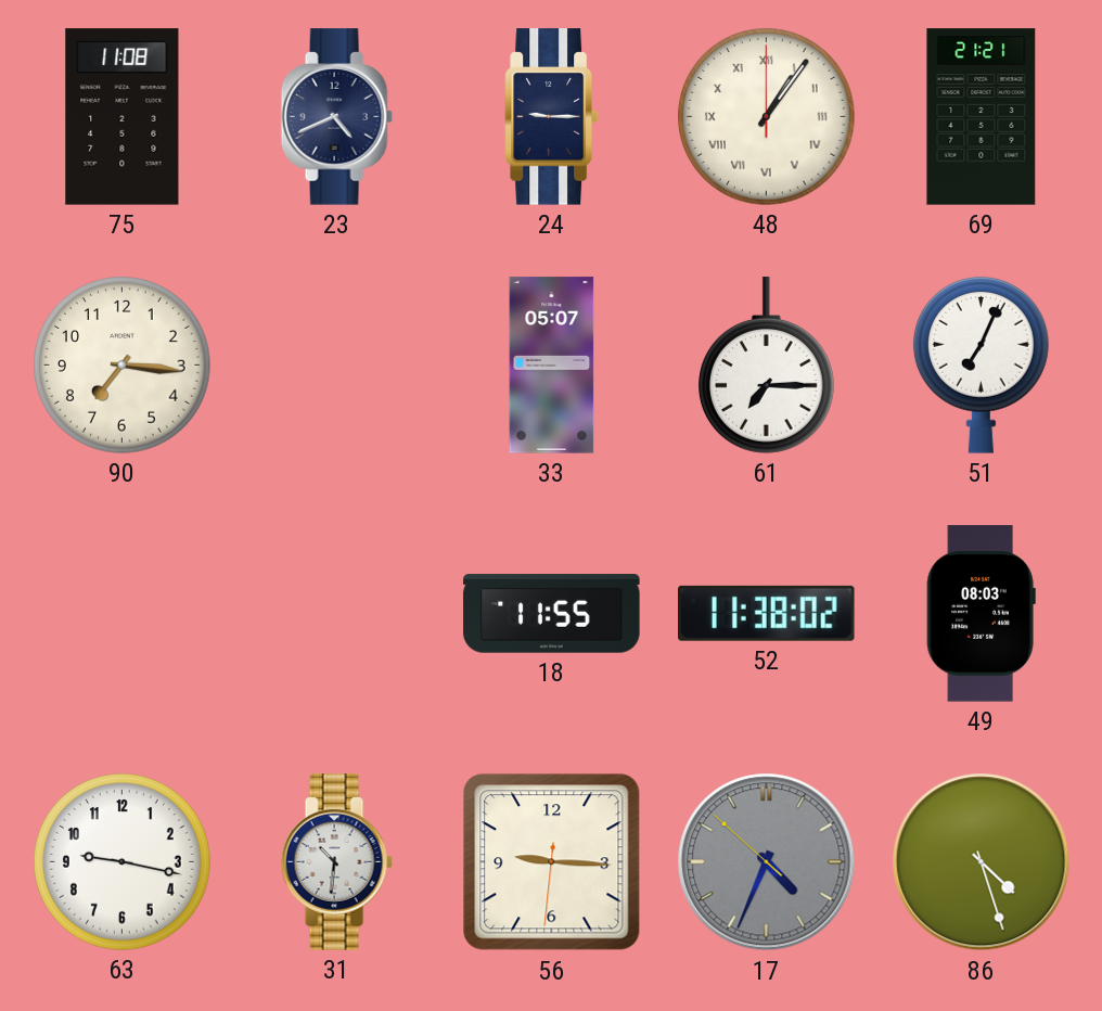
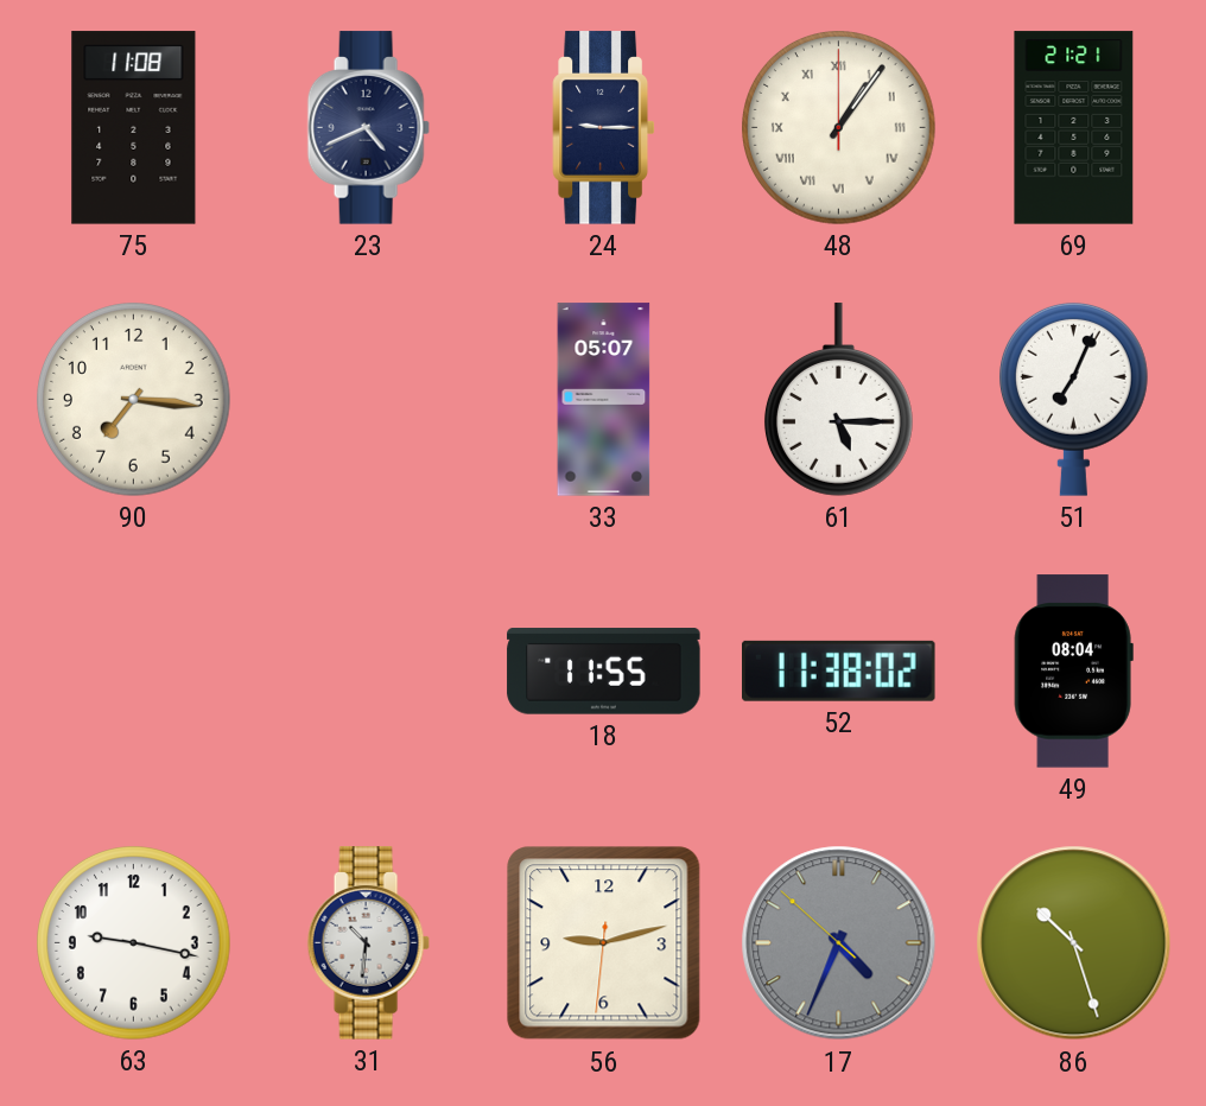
61: 7:15 -> 5:15
49: 08:03 -> 08:04
56: 9:15 -> 9:12
86: 4:27 -> 10:27
